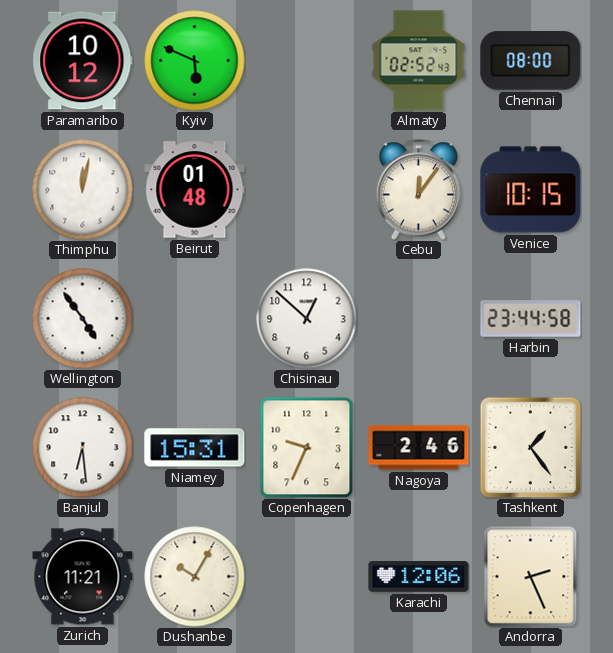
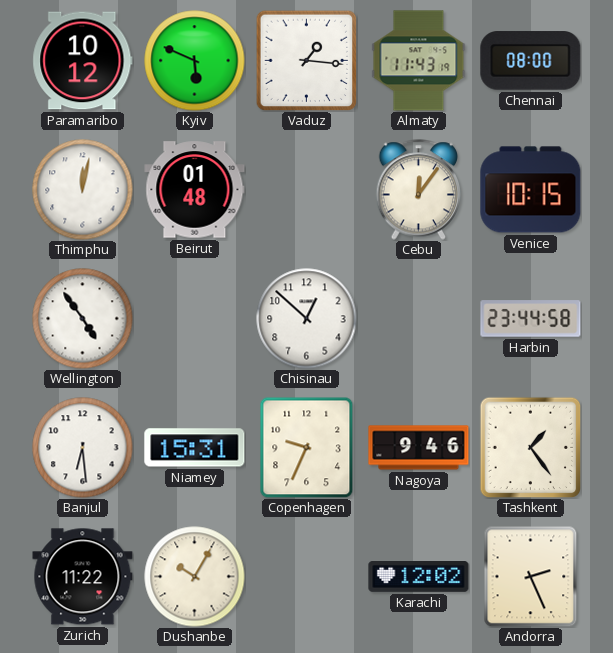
Vaduz: none -> 1:16
Almaty: 02:52 -> 11:43
Nagoya: 2:46 -> 9:46
Zurich: 11:21 -> 11:22
Karachi: 12:06 -> 12:02
